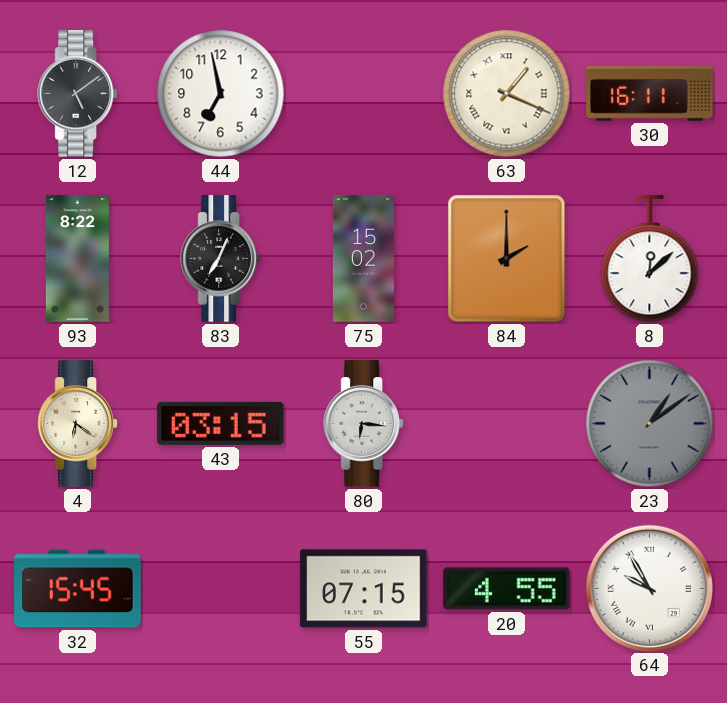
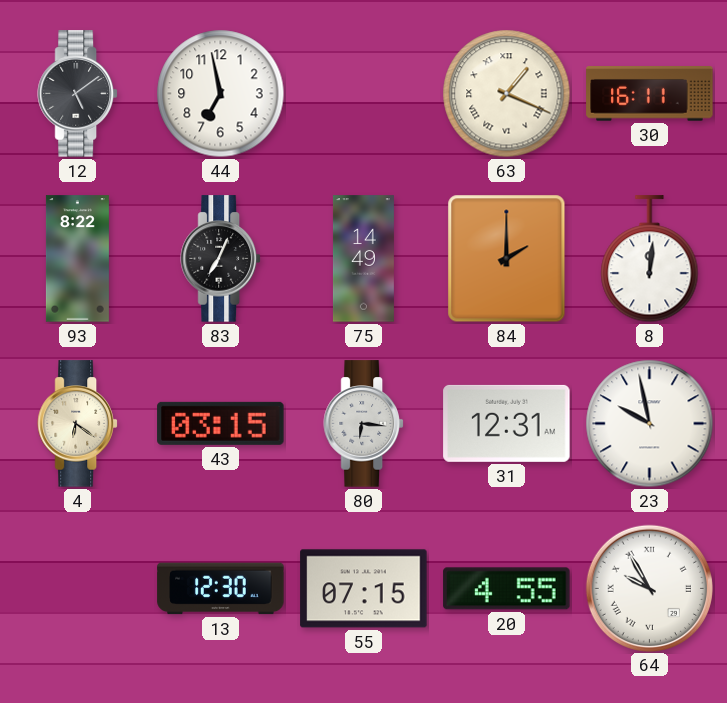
75: 15:02 -> 14:49
8: 12:08 -> 12:01
31: none -> 12:31
23: 1:09 -> 9:58
23 dial: grey -> white
32: 15:45 -> none
13: none -> 12:30
